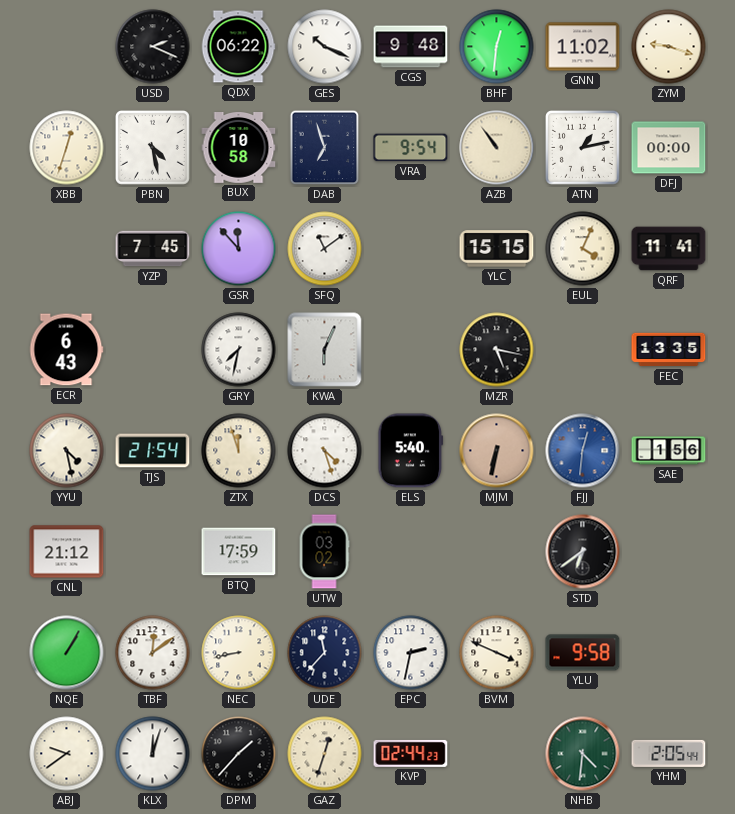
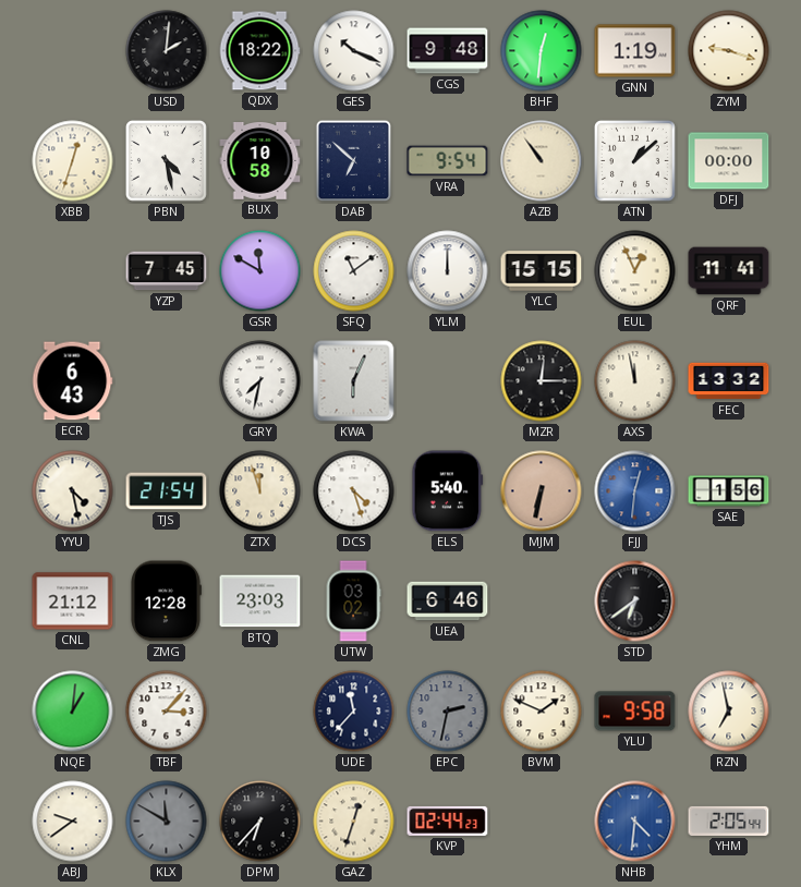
USD: 2:19 -> 2:01
QDX: 06:22 -> 18:22
GNN: 11:02 -> 1:19
DAB: 6:57 -> 6:52
ATN: 1:13 -> 1:08
GSR: 11:53 -> 11:50
YLM: none -> 12:00
EUL: 4:04 -> 12:56
MZR: 5:17 -> 12:15
AXS: none -> 11:58
FEC: 13:35 -> 13:32
ZMG: none -> 12:28
BTQ: 17:59 -> 23:03
UEA: none -> 6:46
NQE: 1:05 -> 1:01
TBF: 12:09 -> 3:07
NEC: 8:43 -> none
EPC dial: white -> grey
BVM: 3:49 -> 1:49
RZN: none -> 6:58
KLX: 12:03 -> 11:50
KLX dial: white -> grey
DPM: 1:37 -> 6:37
NHB dial: green -> blue
